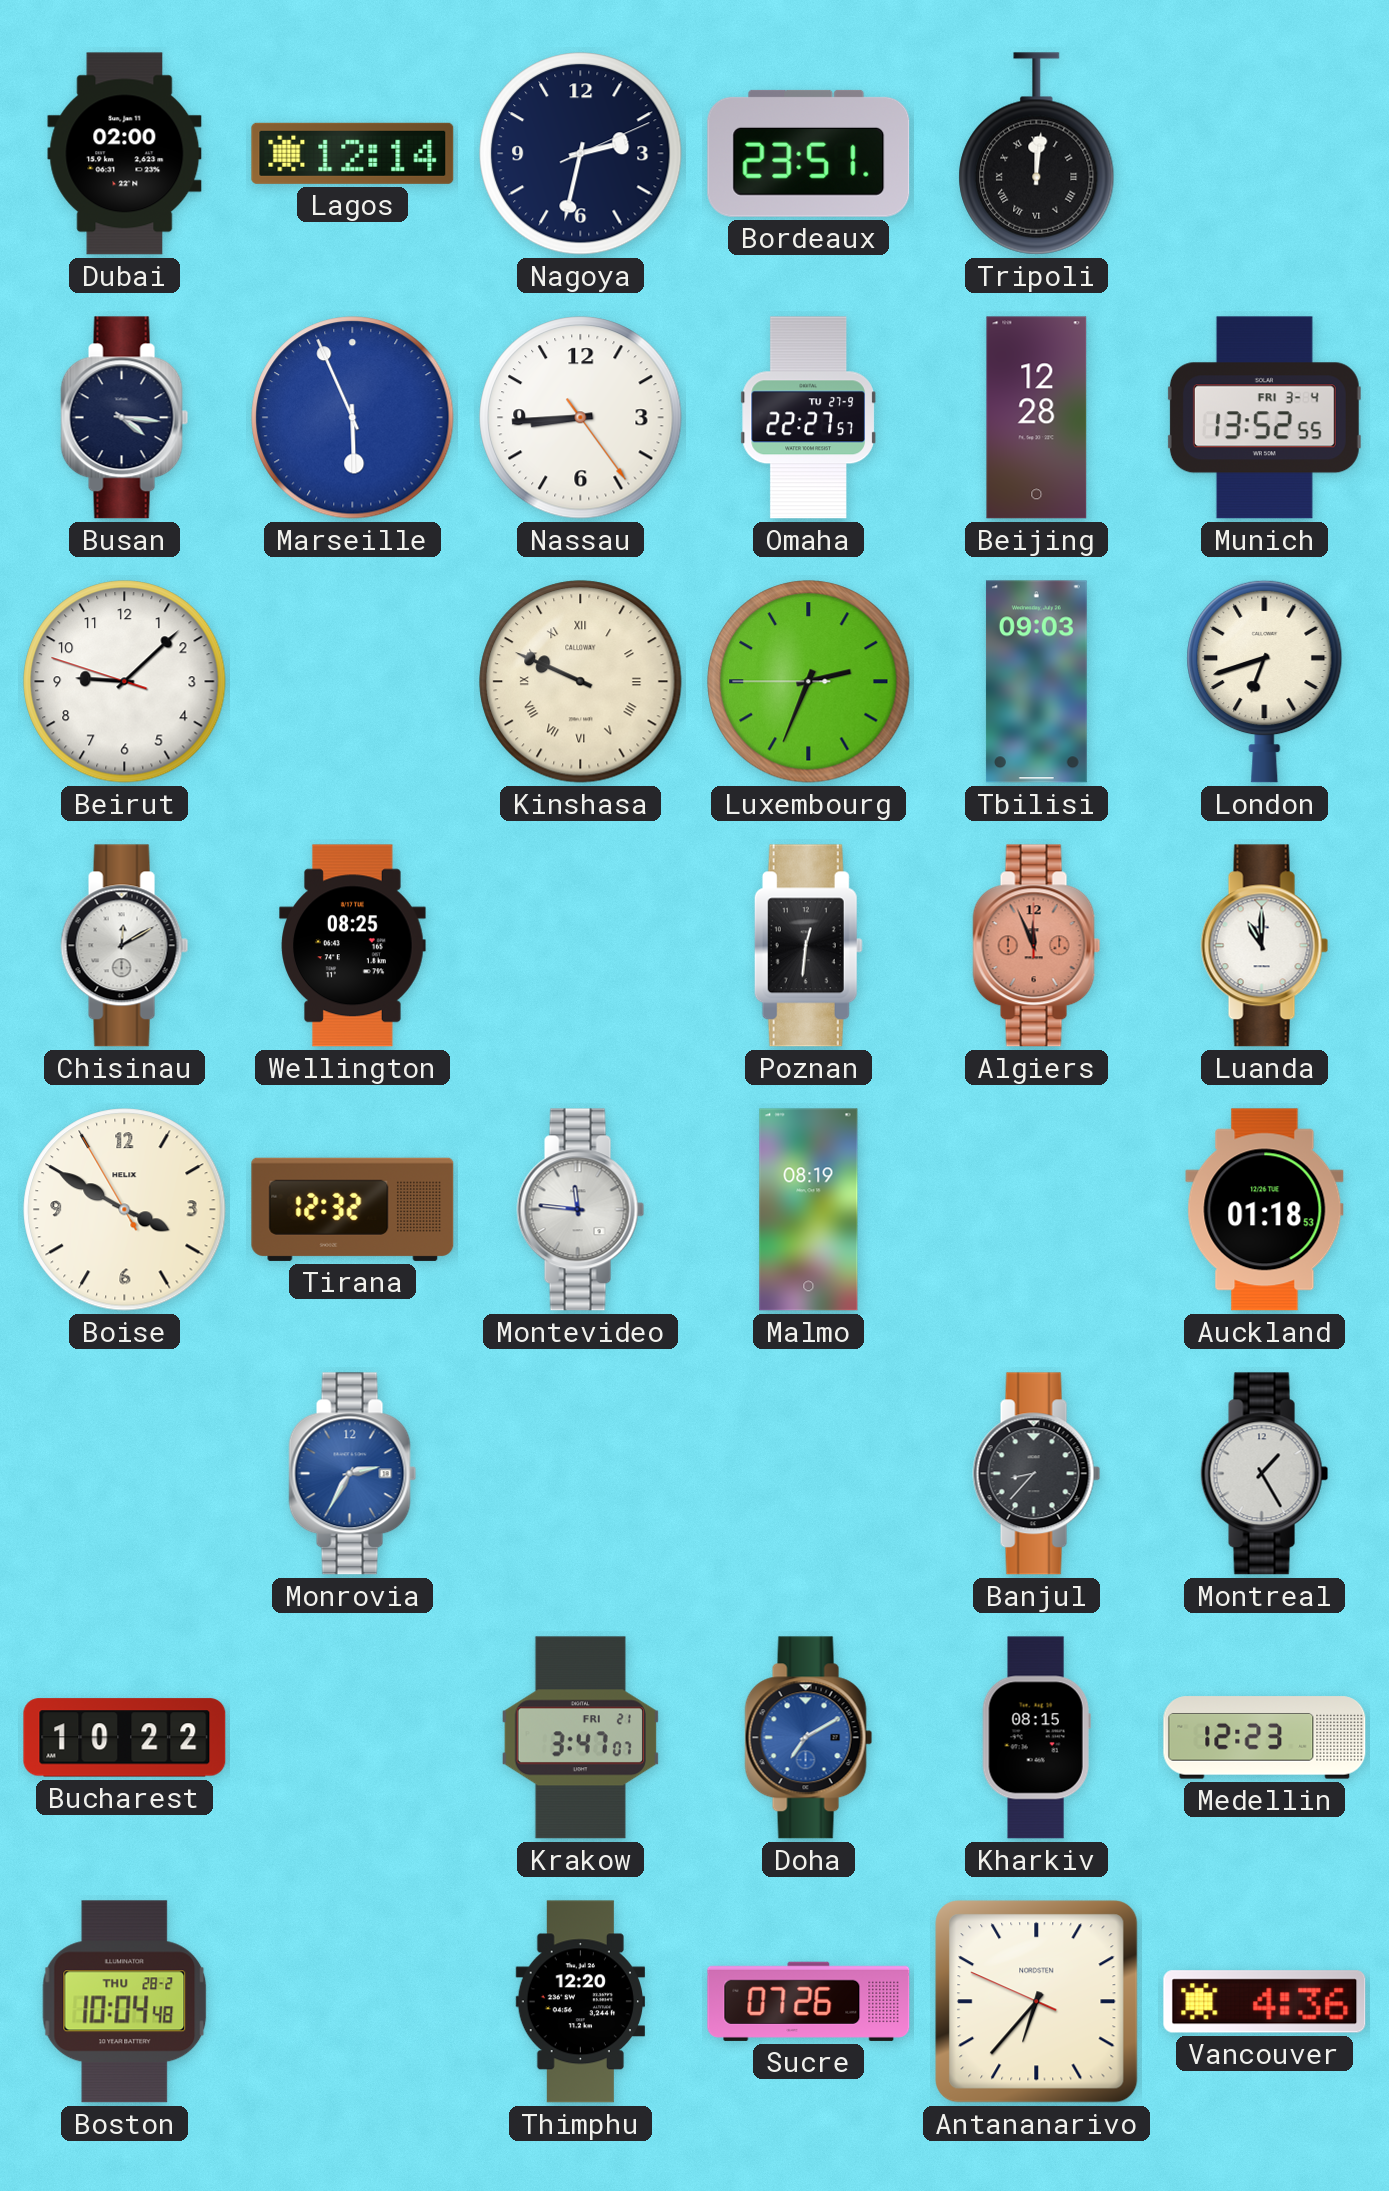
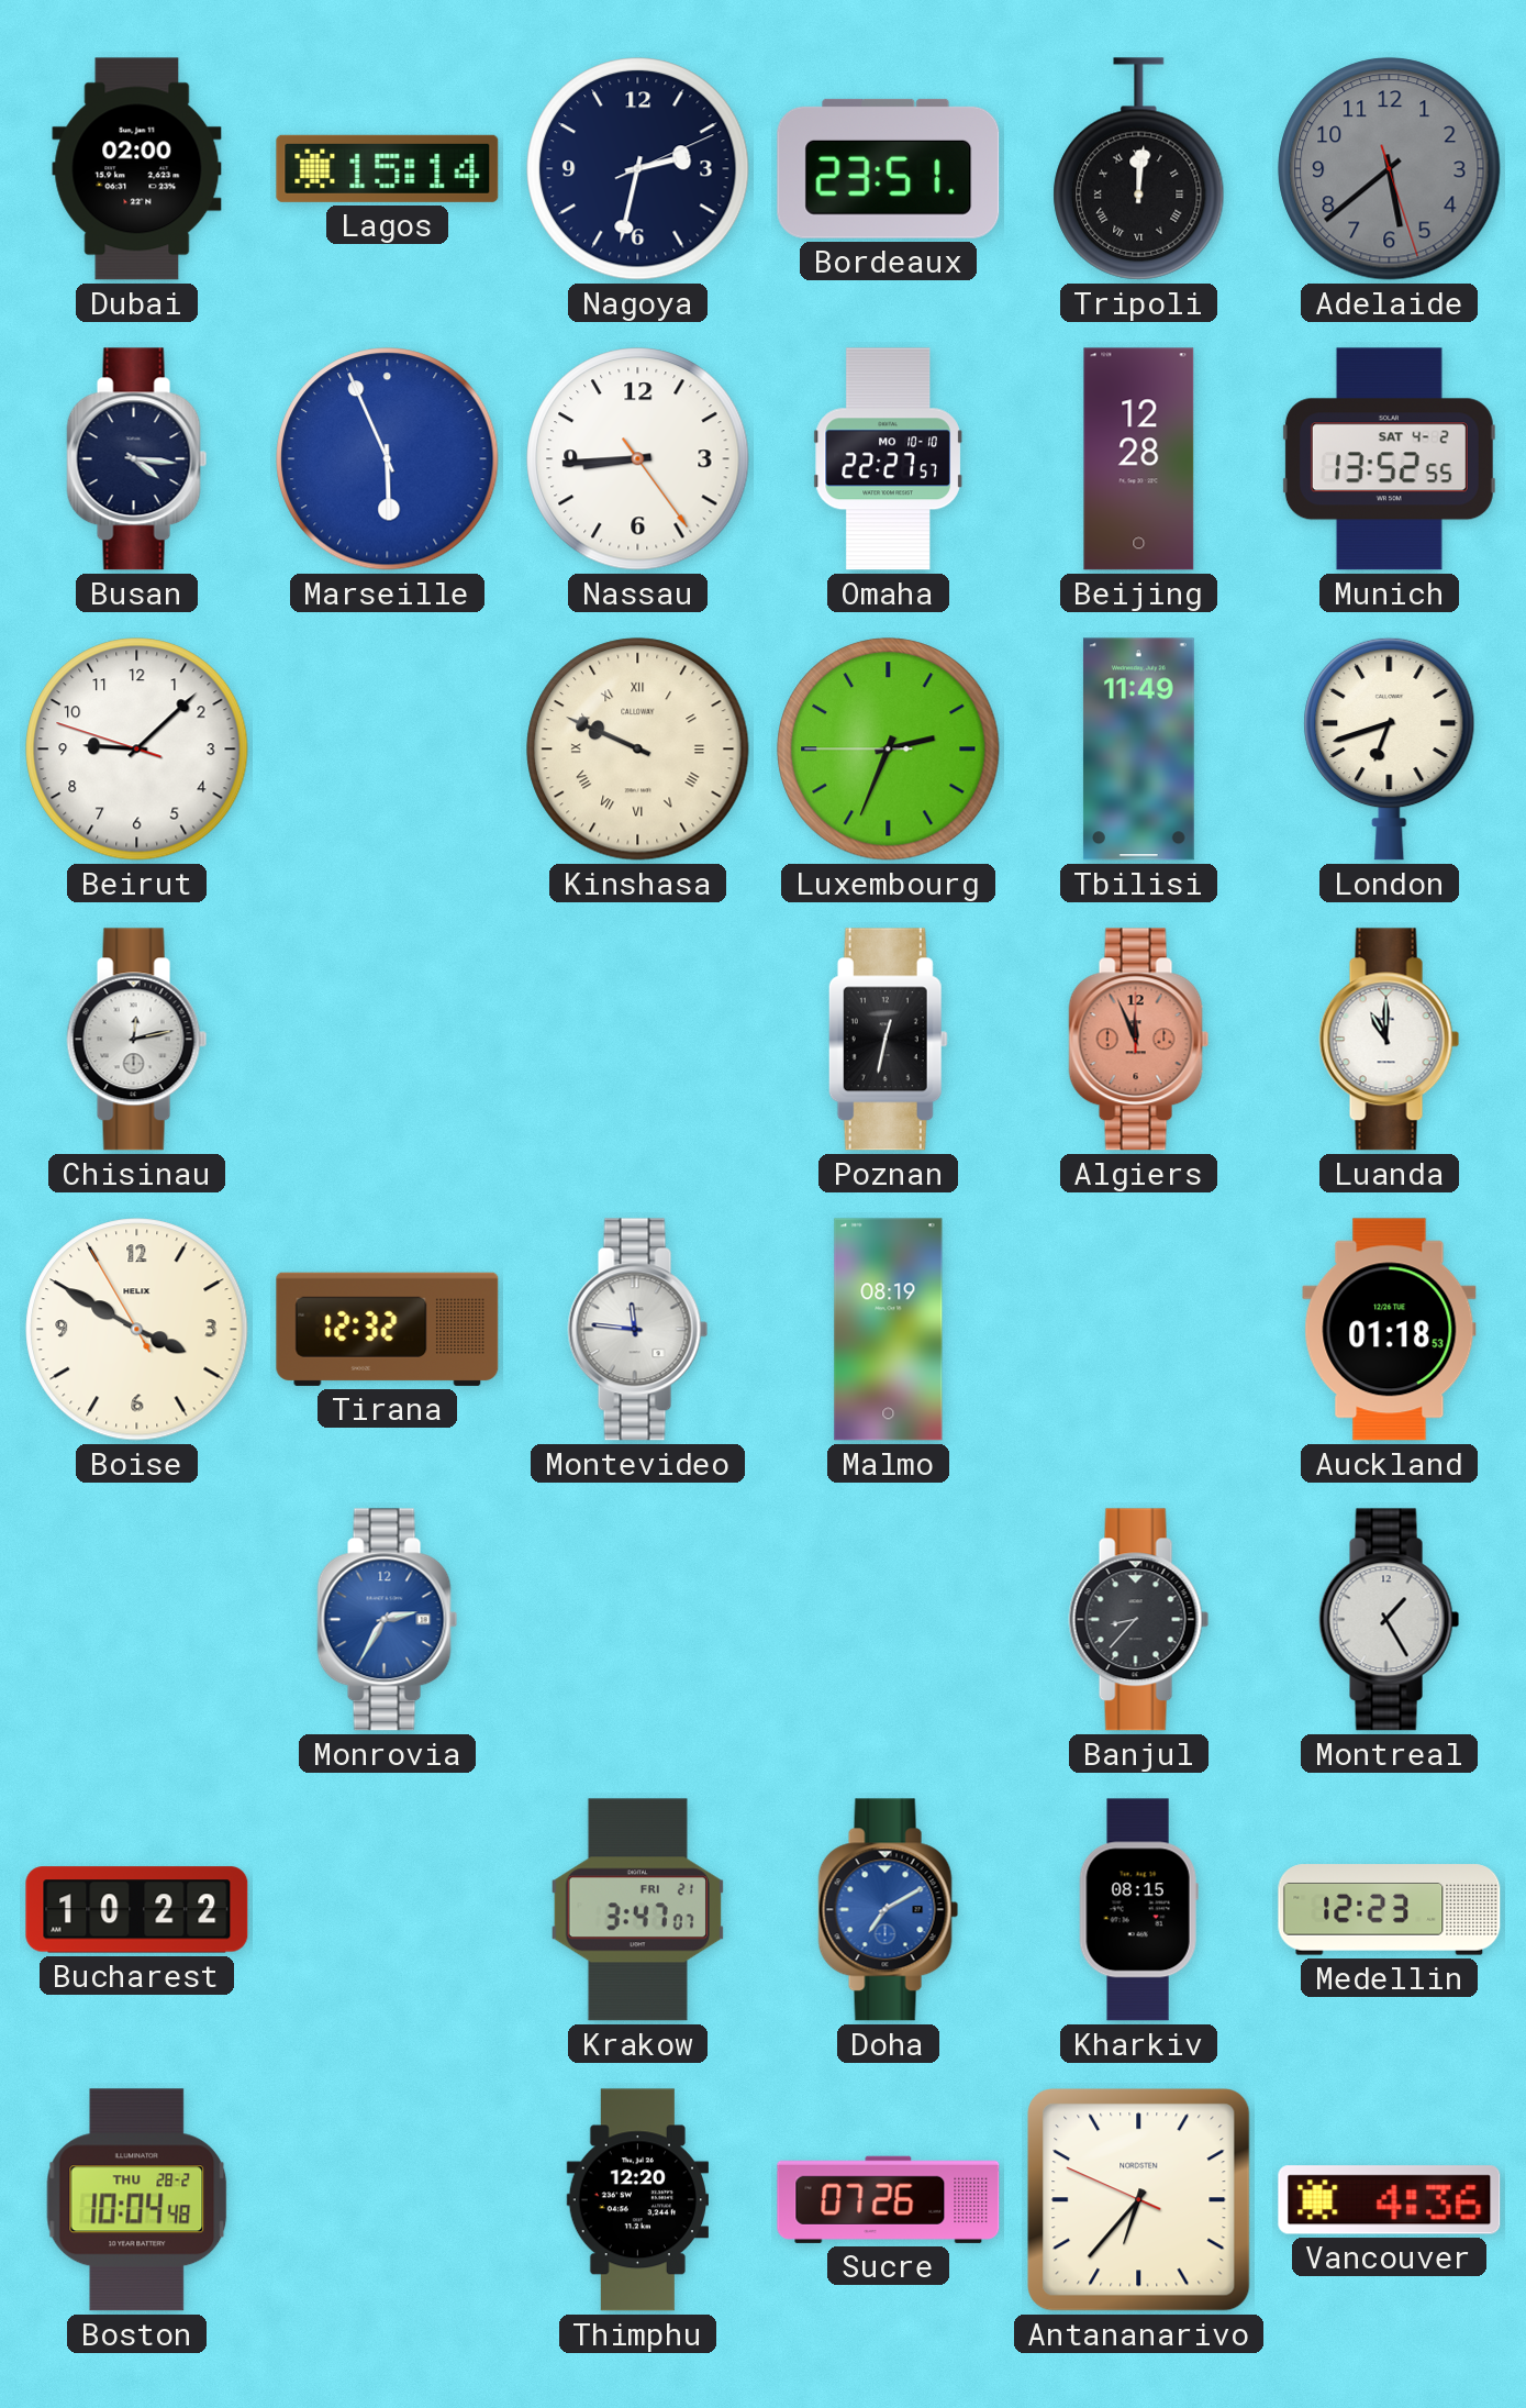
Lagos: 12:14 -> 15:14
Adelaide: none -> 5:38
Omaha date: TU 27-9 -> MO 10-10
Munich date: FRI 3-4 -> SAT 4-2
Tbilisi: 09:03 -> 11:49
Chisinau: 12:10 -> 12:13
Wellington: 08:25 -> none
Poznan: 12:31 -> 12:32
